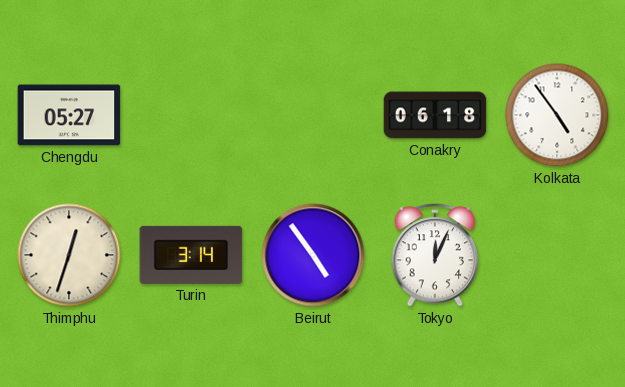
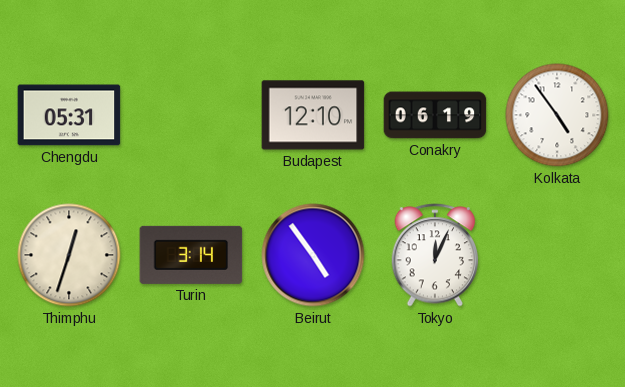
Chengdu: 05:27 -> 05:31
Budapest: none -> 12:10
Conakry: 06:18 -> 06:19
